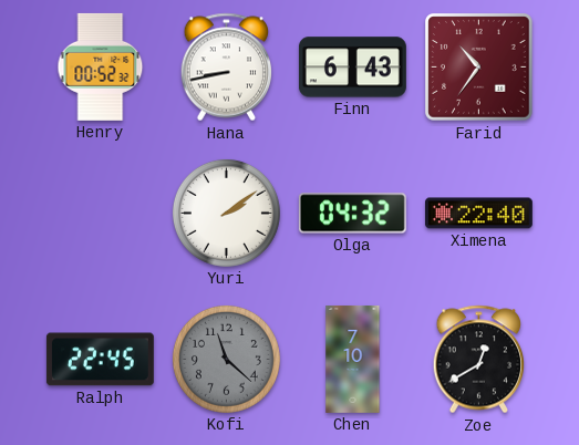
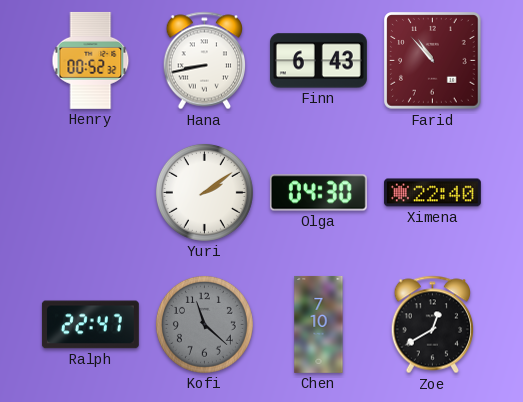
Farid: 10:36 -> 10:53
Olga: 04:32 -> 04:30
Ralph: 22:45 -> 22:47
